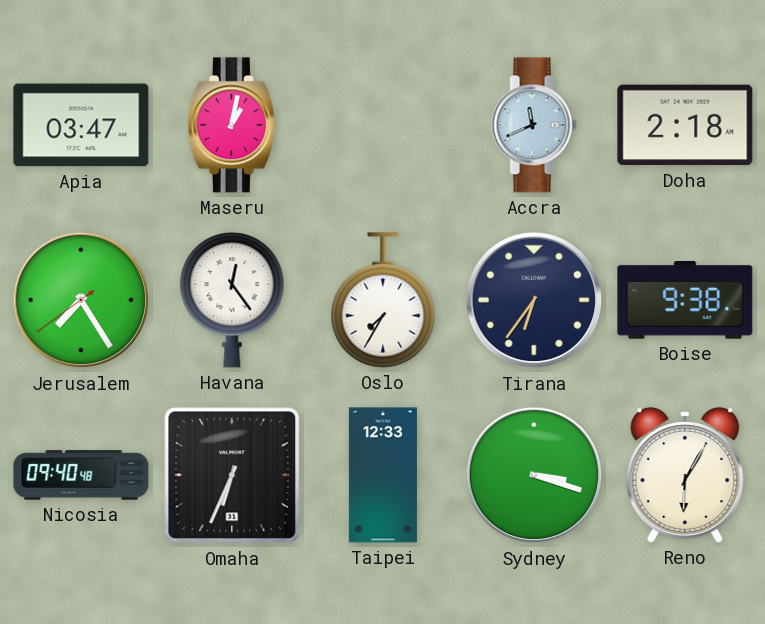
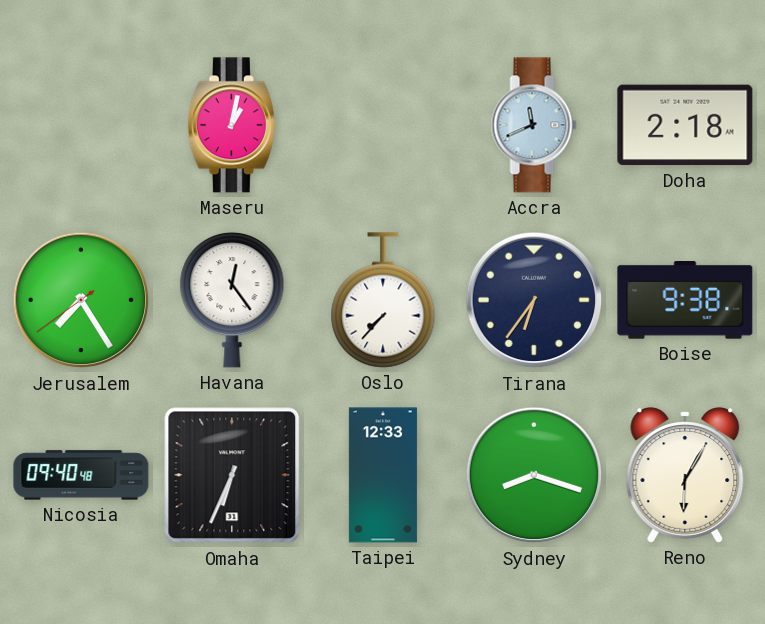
Apia: 03:47 -> none
Oslo: 7:35 -> 7:37
Sydney: 3:18 -> 8:18
